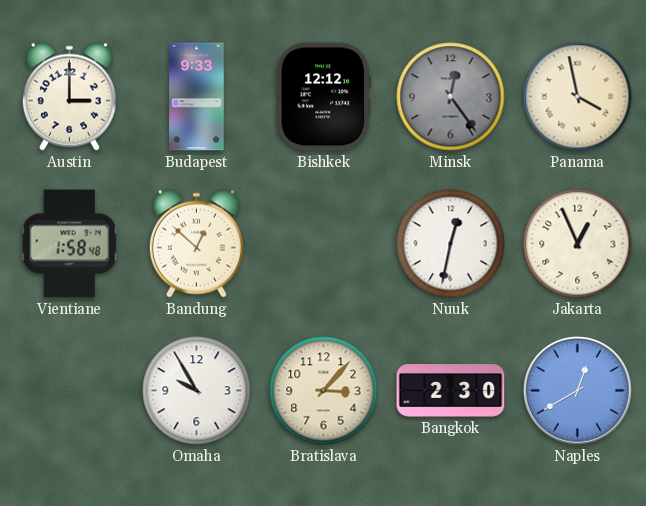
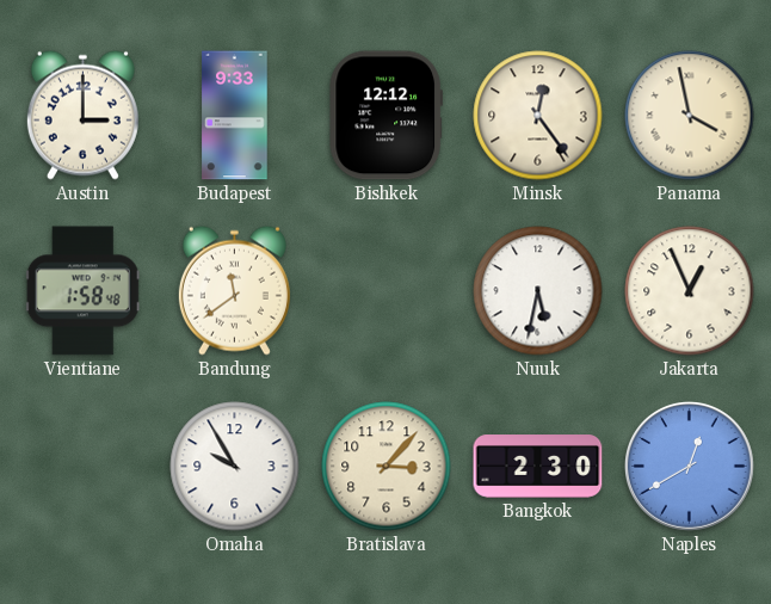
Minsk dial: grey -> cream
Bandung: 12:52 -> 11:39
Nuuk: 12:32 -> 5:32
